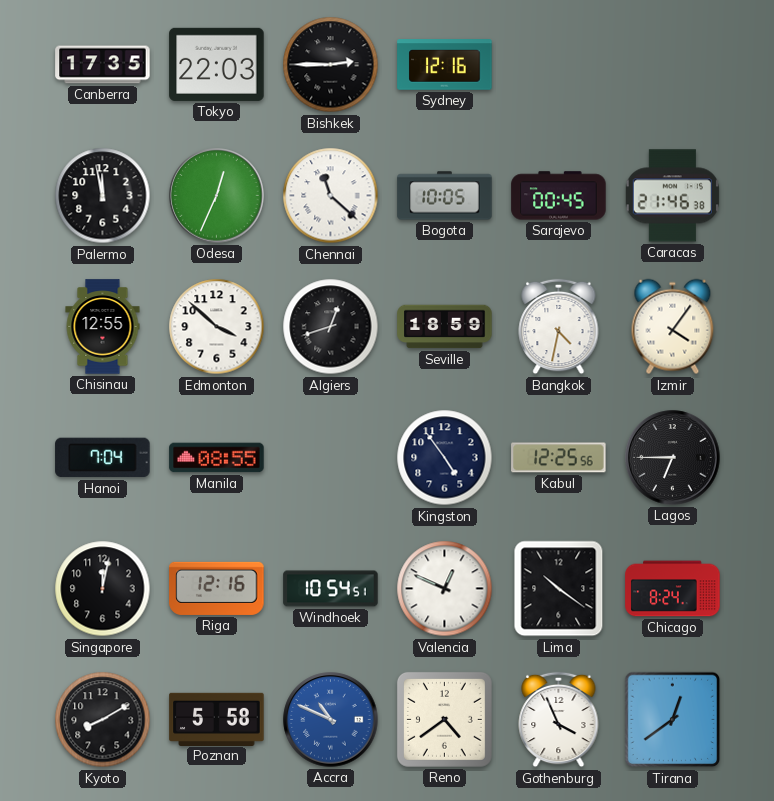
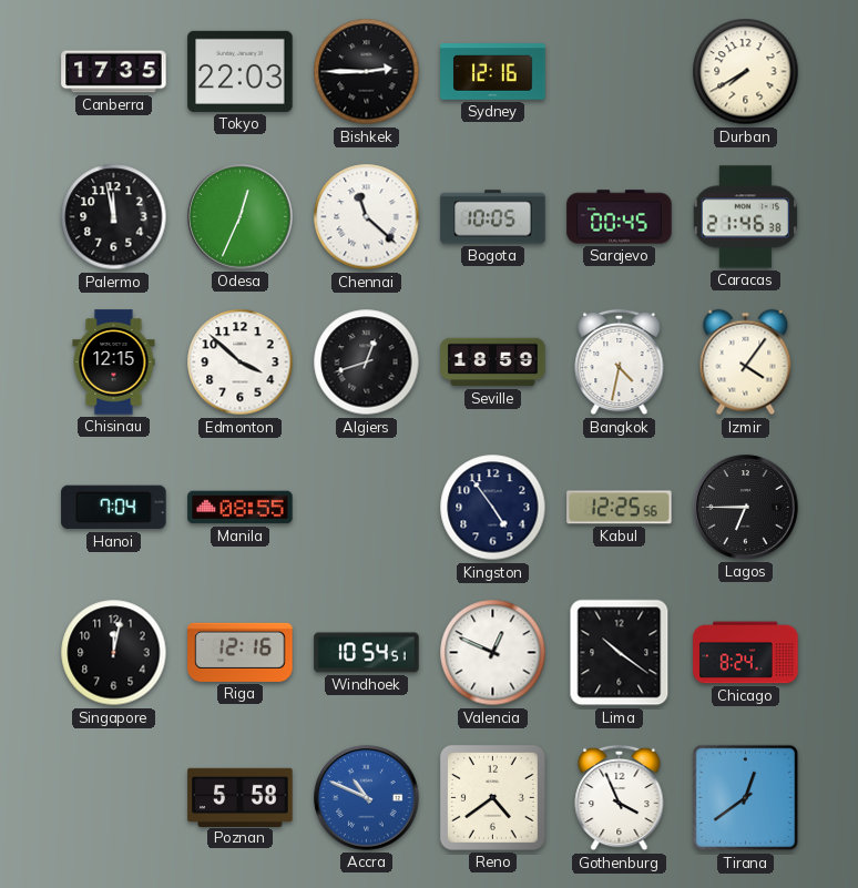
Durban: none -> 7:40
Chisinau: 12:55 -> 12:15
Kyoto: 8:10 -> none
